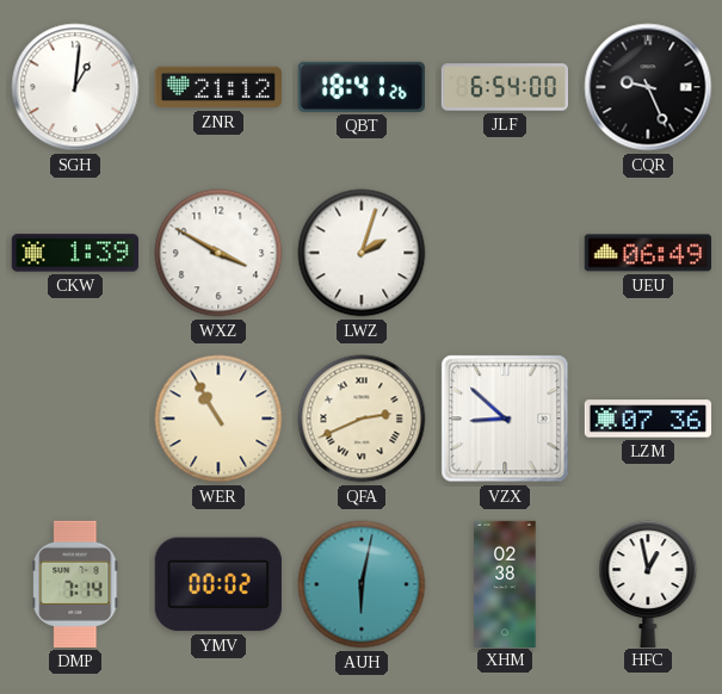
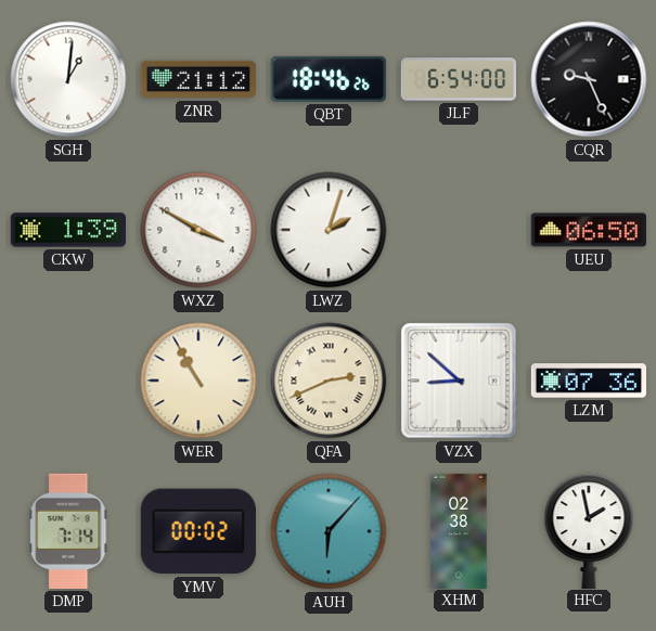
QBT: 18:41 -> 18:46
UEU: 06:49 -> 06:50
AUH: 6:02 -> 6:07
HFC: 12:58 -> 1:58
